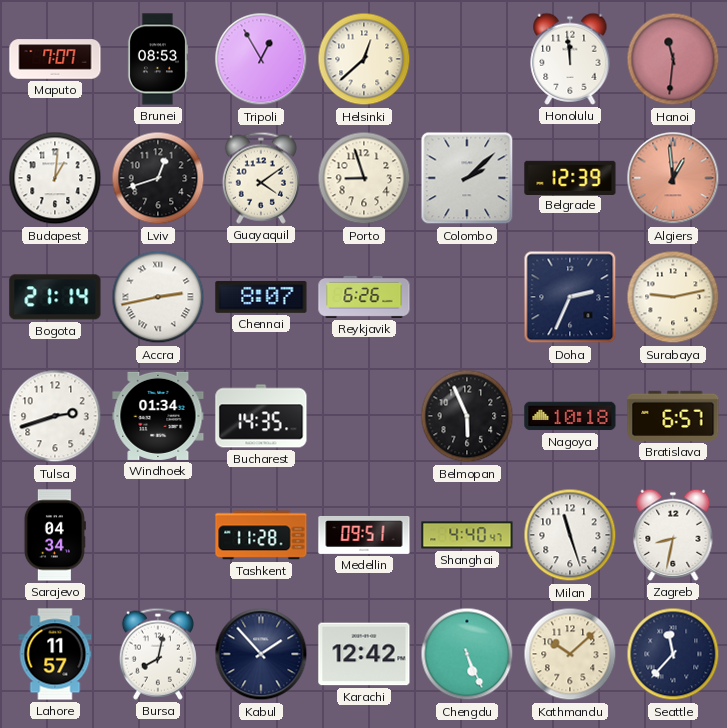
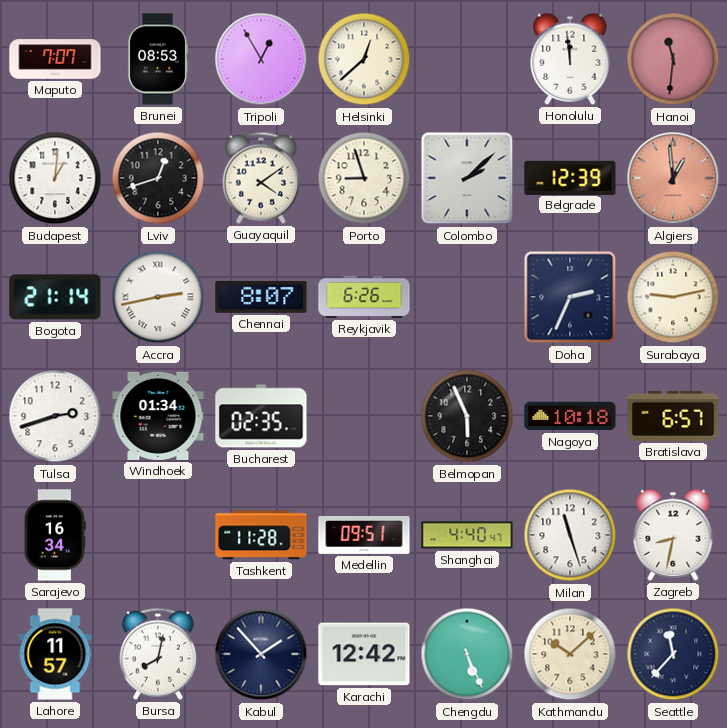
Bucharest: 14:35 -> 02:35
Sarajevo: 04:34 -> 16:34
